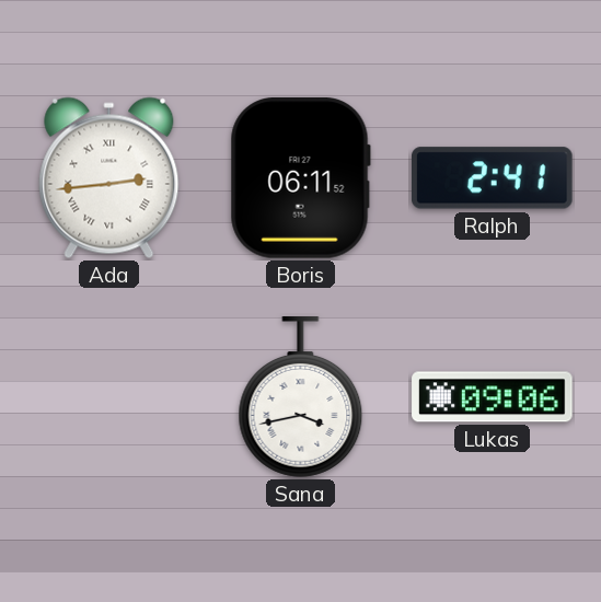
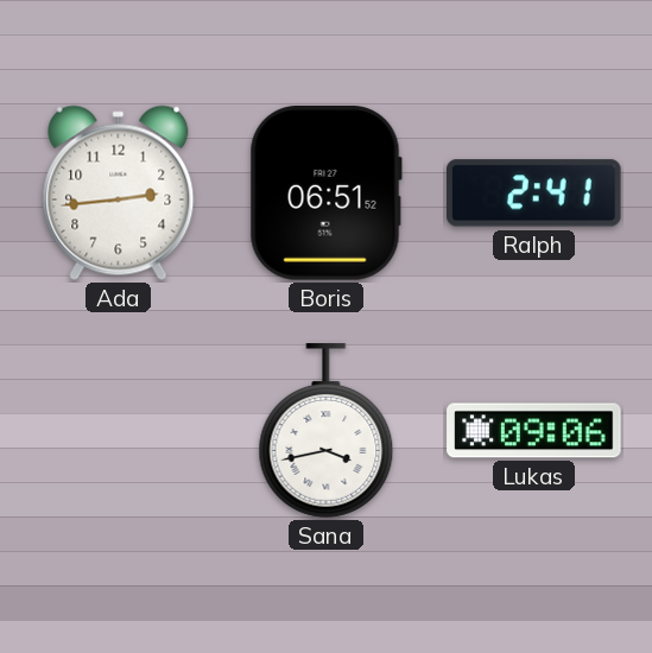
Ada numerals: Roman -> Arabic
Boris: 06:11 -> 06:51
